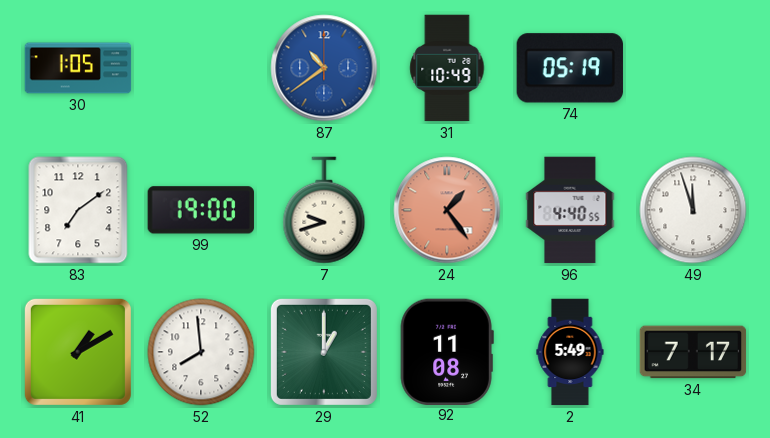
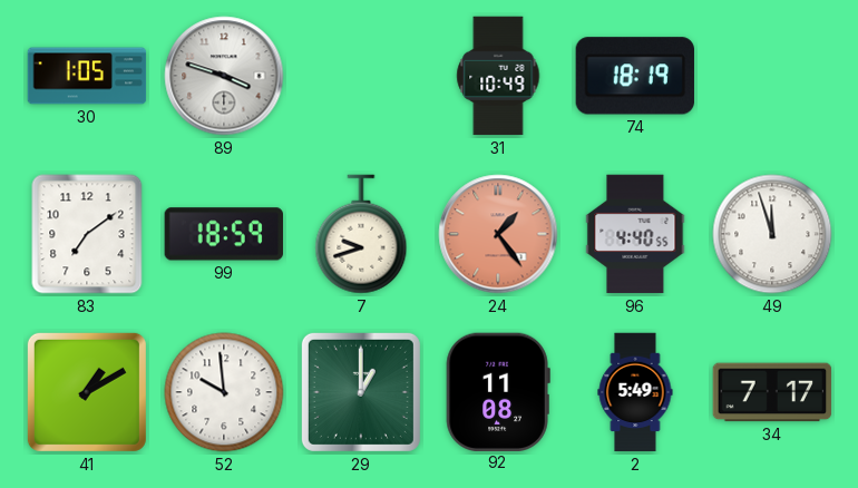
89: none -> 3:48
87: 10:39 -> none
74: 05:19 -> 18:19
99: 19:00 -> 18:59
52: 7:59 -> 9:59
